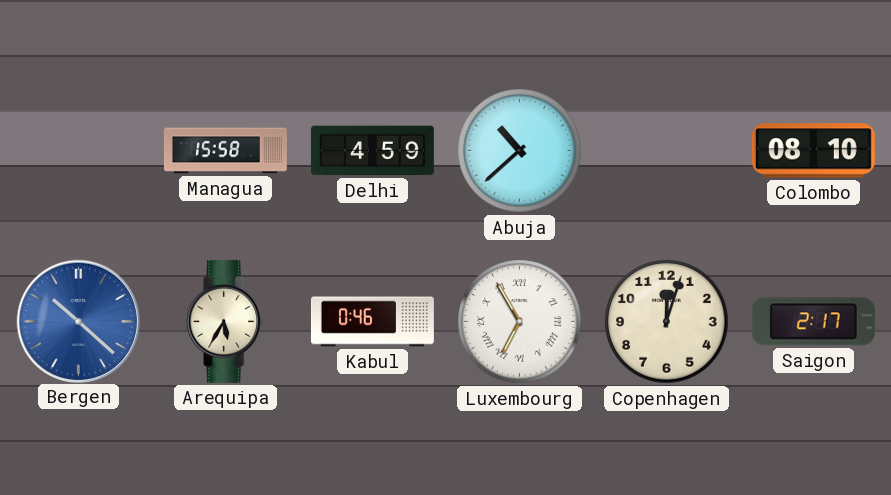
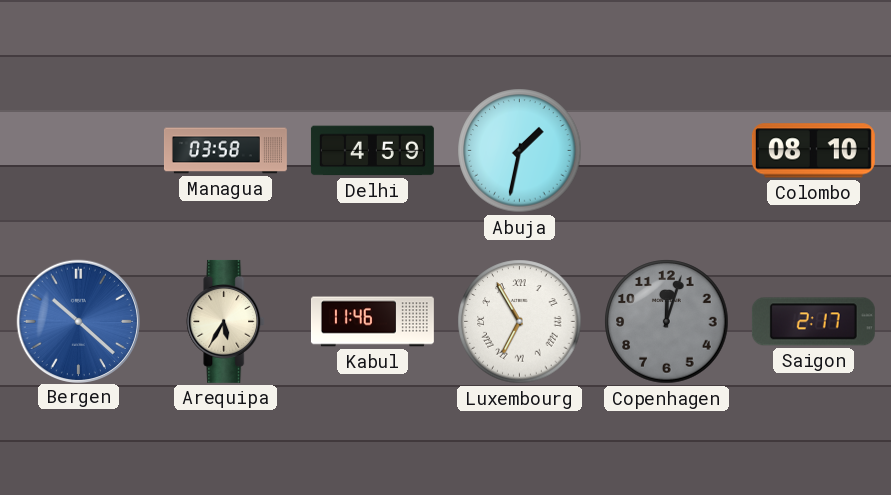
Managua: 15:58 -> 03:58
Abuja: 10:38 -> 1:32
Kabul: 0:46 -> 11:46
Copenhagen dial: cream -> grey
